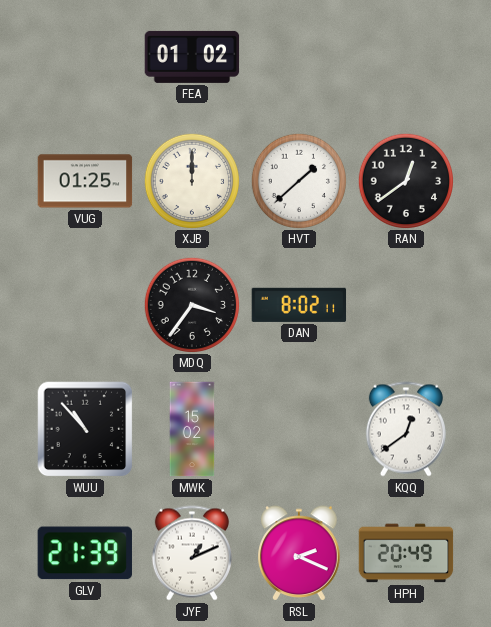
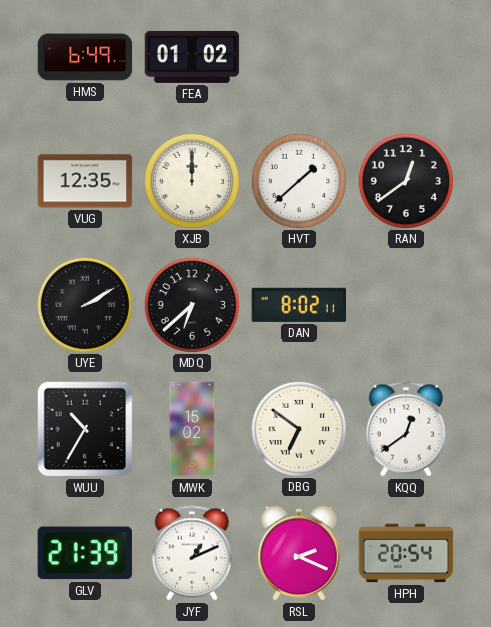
HMS: none -> 6:49
VUG: 01:25 -> 12:35
UYE: none -> 2:10
MDQ: 3:36 -> 6:38
WUU: 10:53 -> 10:35
DBG: none -> 6:51
HPH: 20:49 -> 20:54
